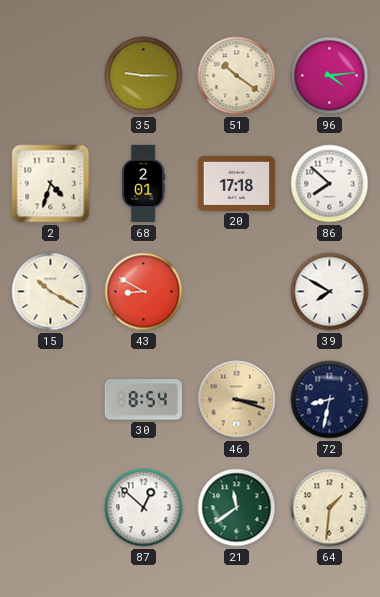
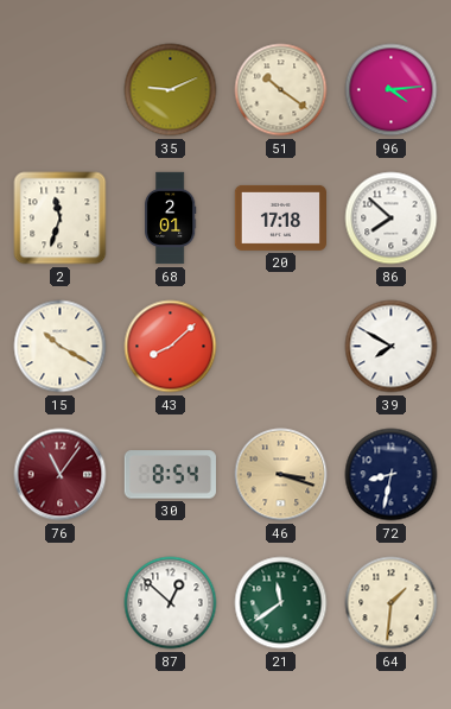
35: 9:15 -> 9:11
2: 4:33 -> 11:33
43: 8:50 -> 8:08
76: none -> 11:06
